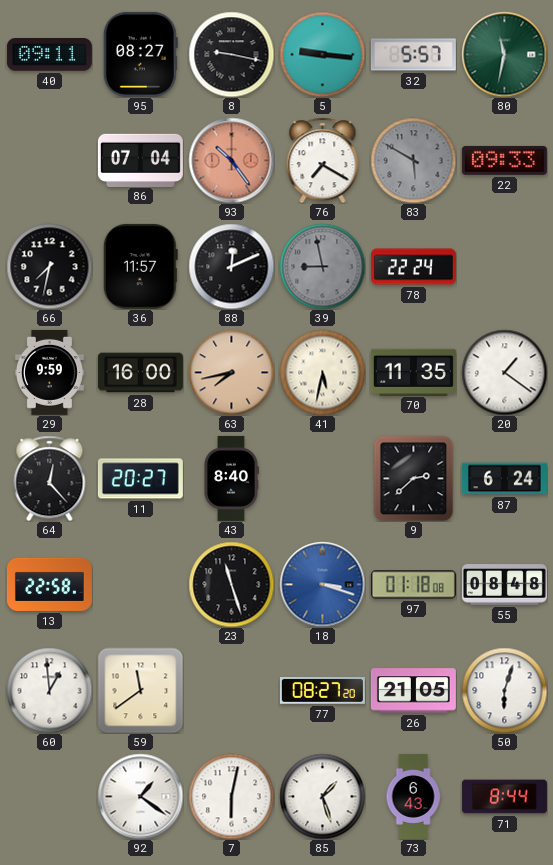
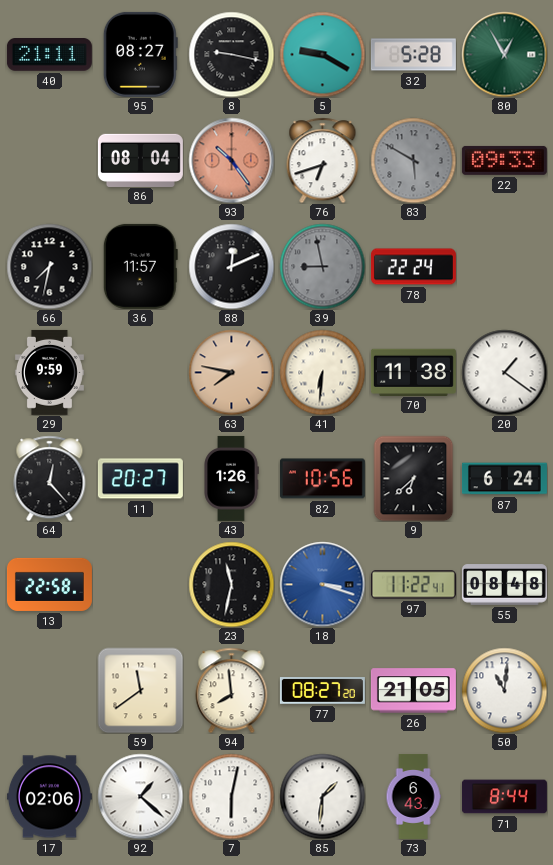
40: 09:11 -> 21:11
5: 9:16 -> 9:20
32: 5:57 -> 5:28
80: 11:32 -> 12:55
86: 07:04 -> 08:04
76: 7:20 -> 6:42
28: 16:00 -> none
63: 7:43 -> 7:47
41: 5:32 -> 6:31
70: 11:35 -> 11:38
43: 8:40 -> 1:26
82: none -> 10:56
9: 2:38 -> 6:38
23: 11:27 -> 11:32
97: 01:18 -> 11:22
60: 12:59 -> none
94: none -> 7:59
50: 6:03 -> 11:01
17: none -> 02:06
92: 1:21 -> 1:22
85: 1:27 -> 1:31
